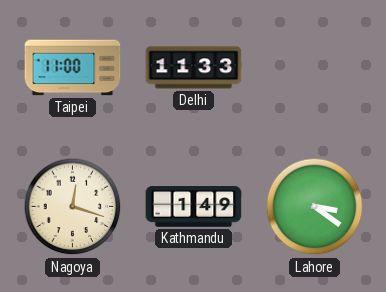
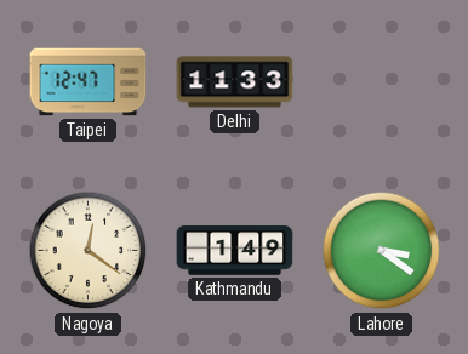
Taipei: 11:00 -> 12:47
Nagoya: 12:18 -> 12:21
